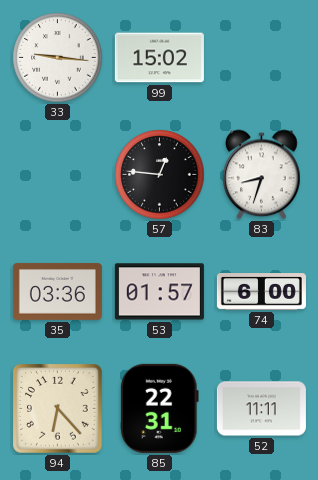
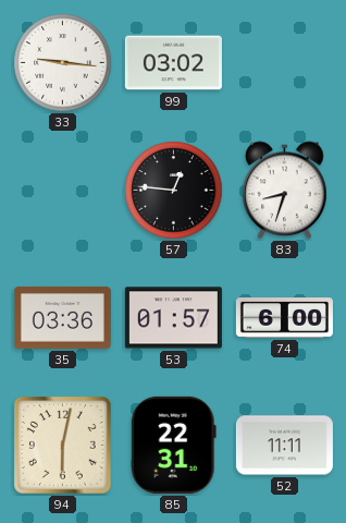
99: 15:02 -> 03:02
94: 6:23 -> 6:02
